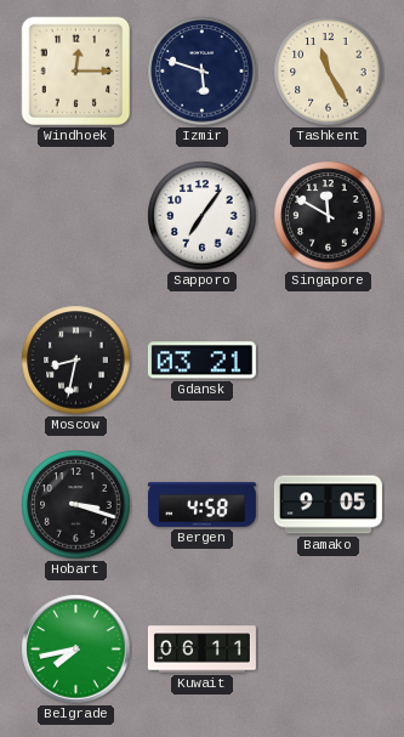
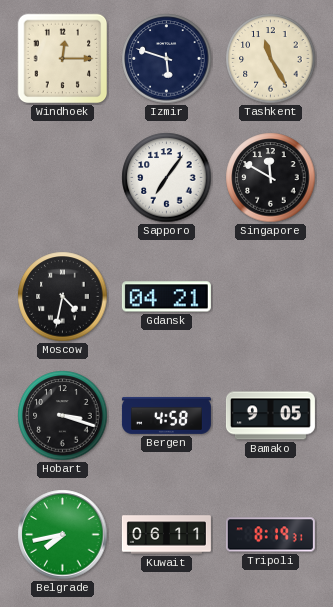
Moscow: 8:32 -> 4:32
Gdansk: 03:21 -> 04:21
Tripoli: none -> 8:19
